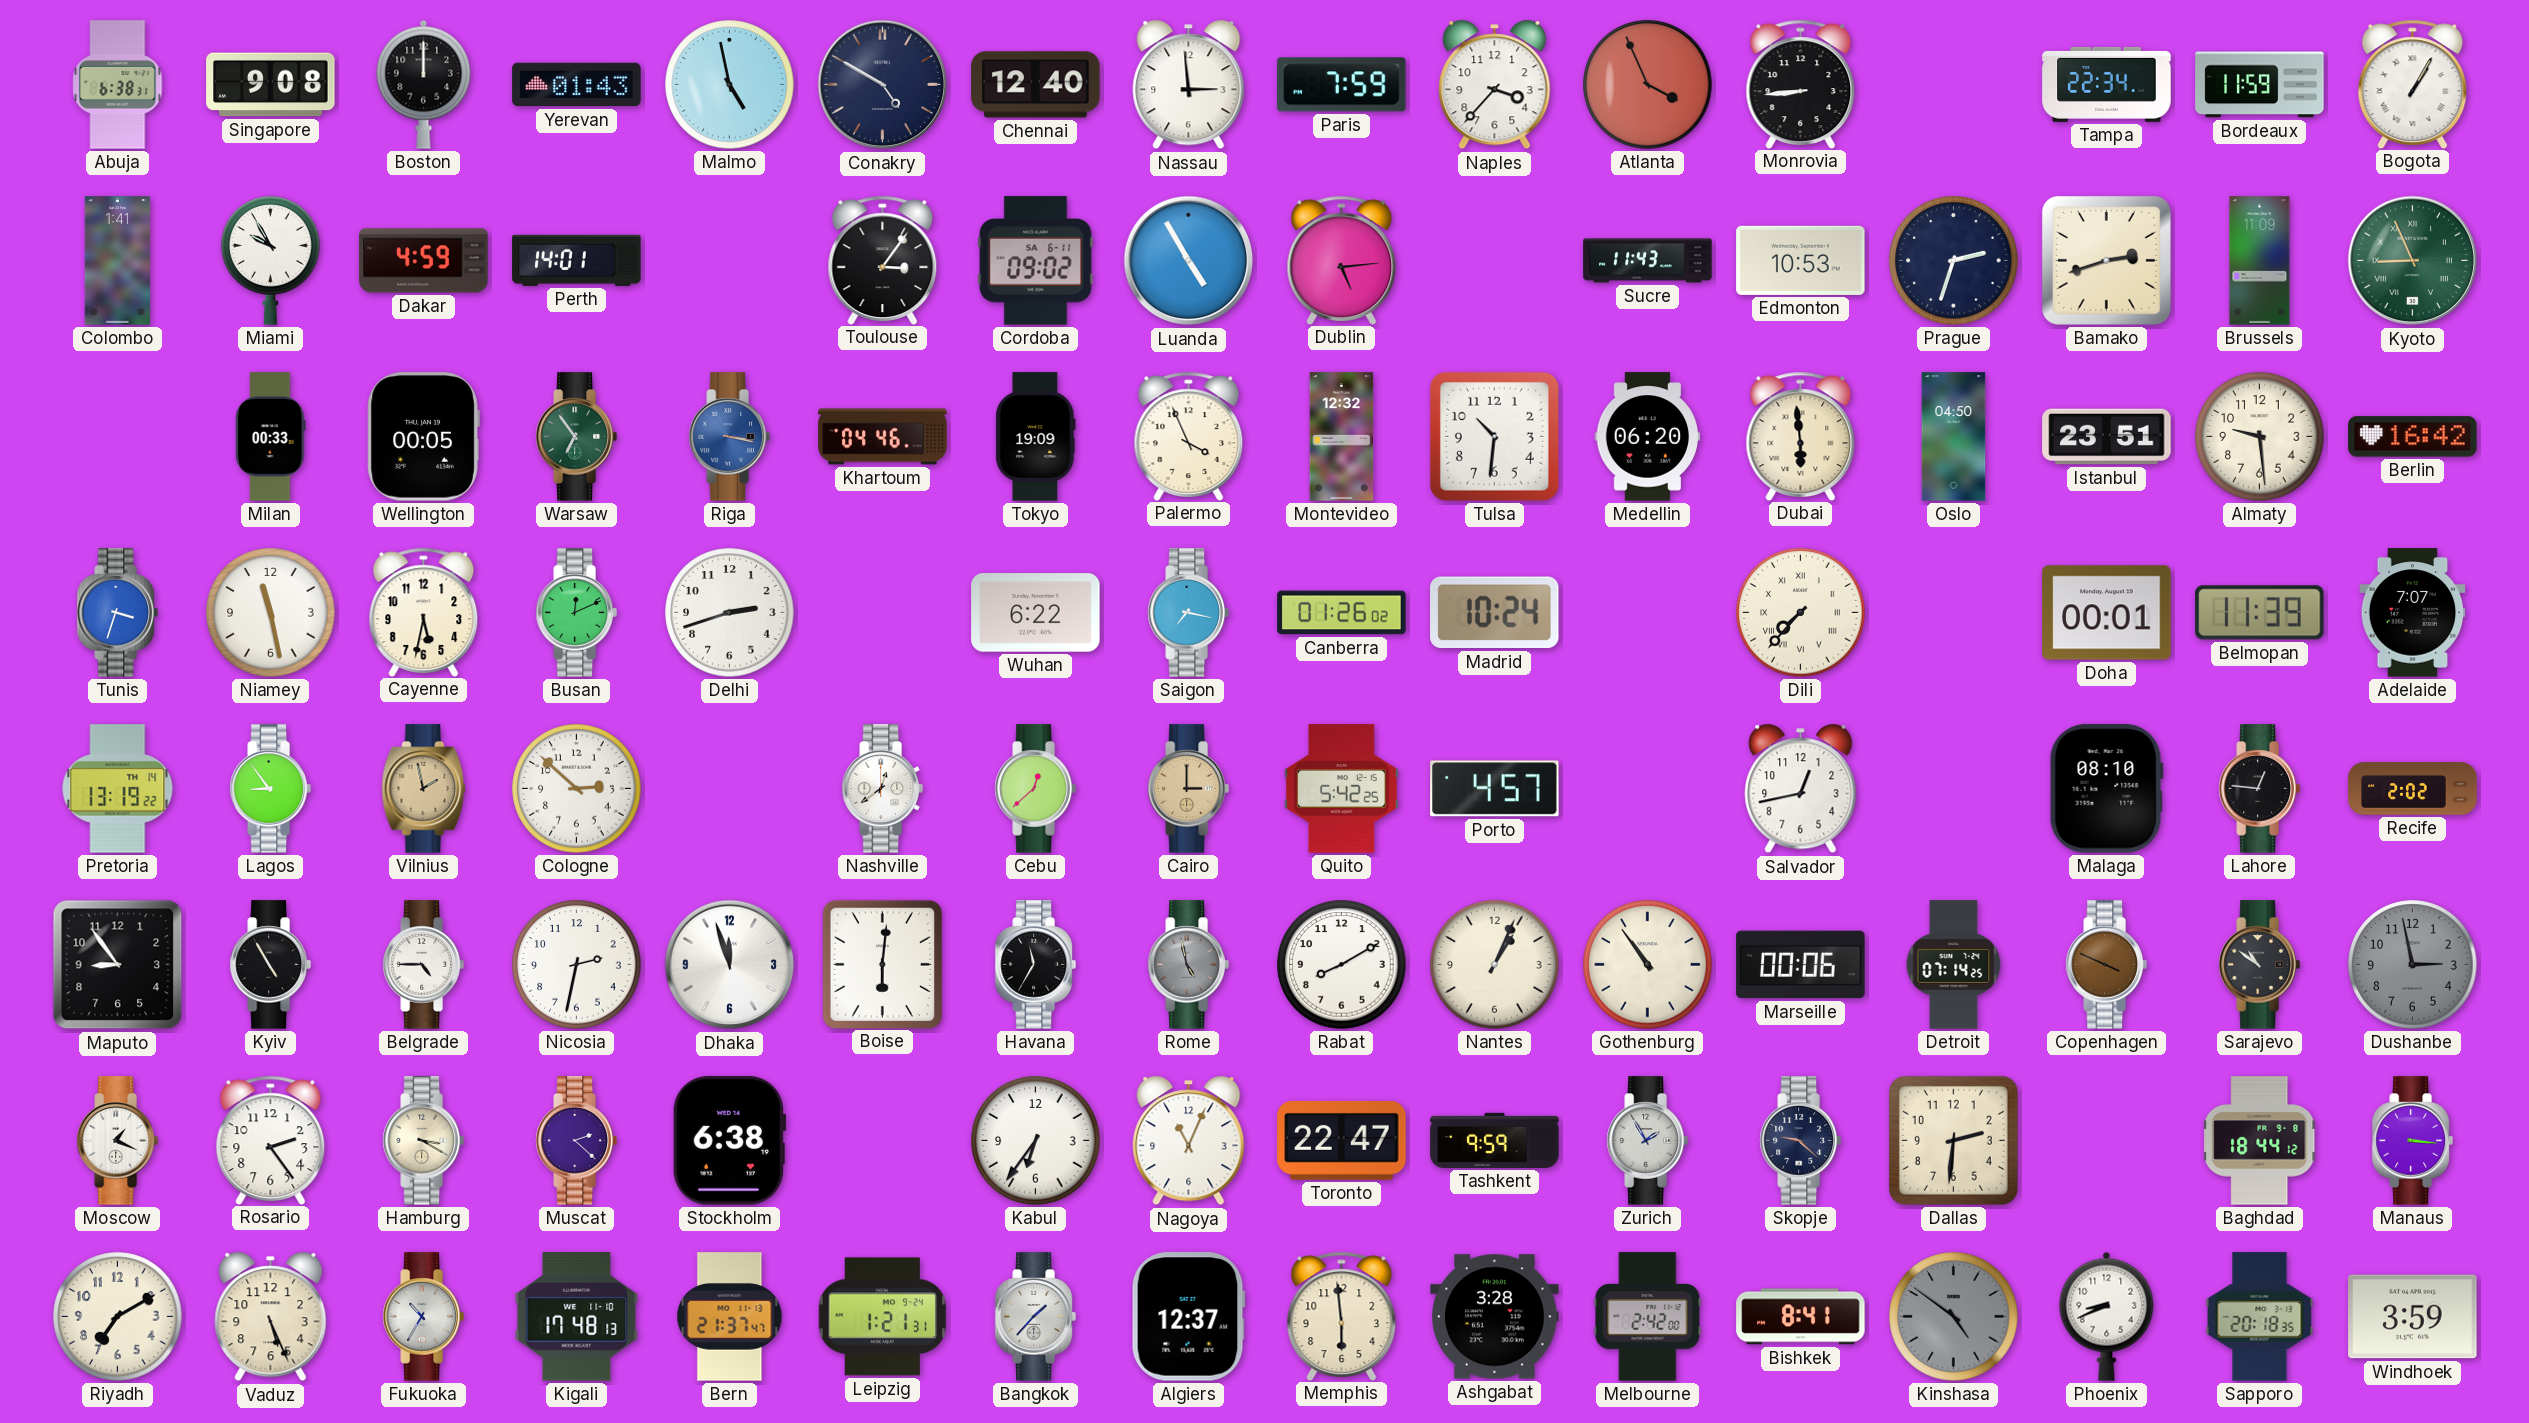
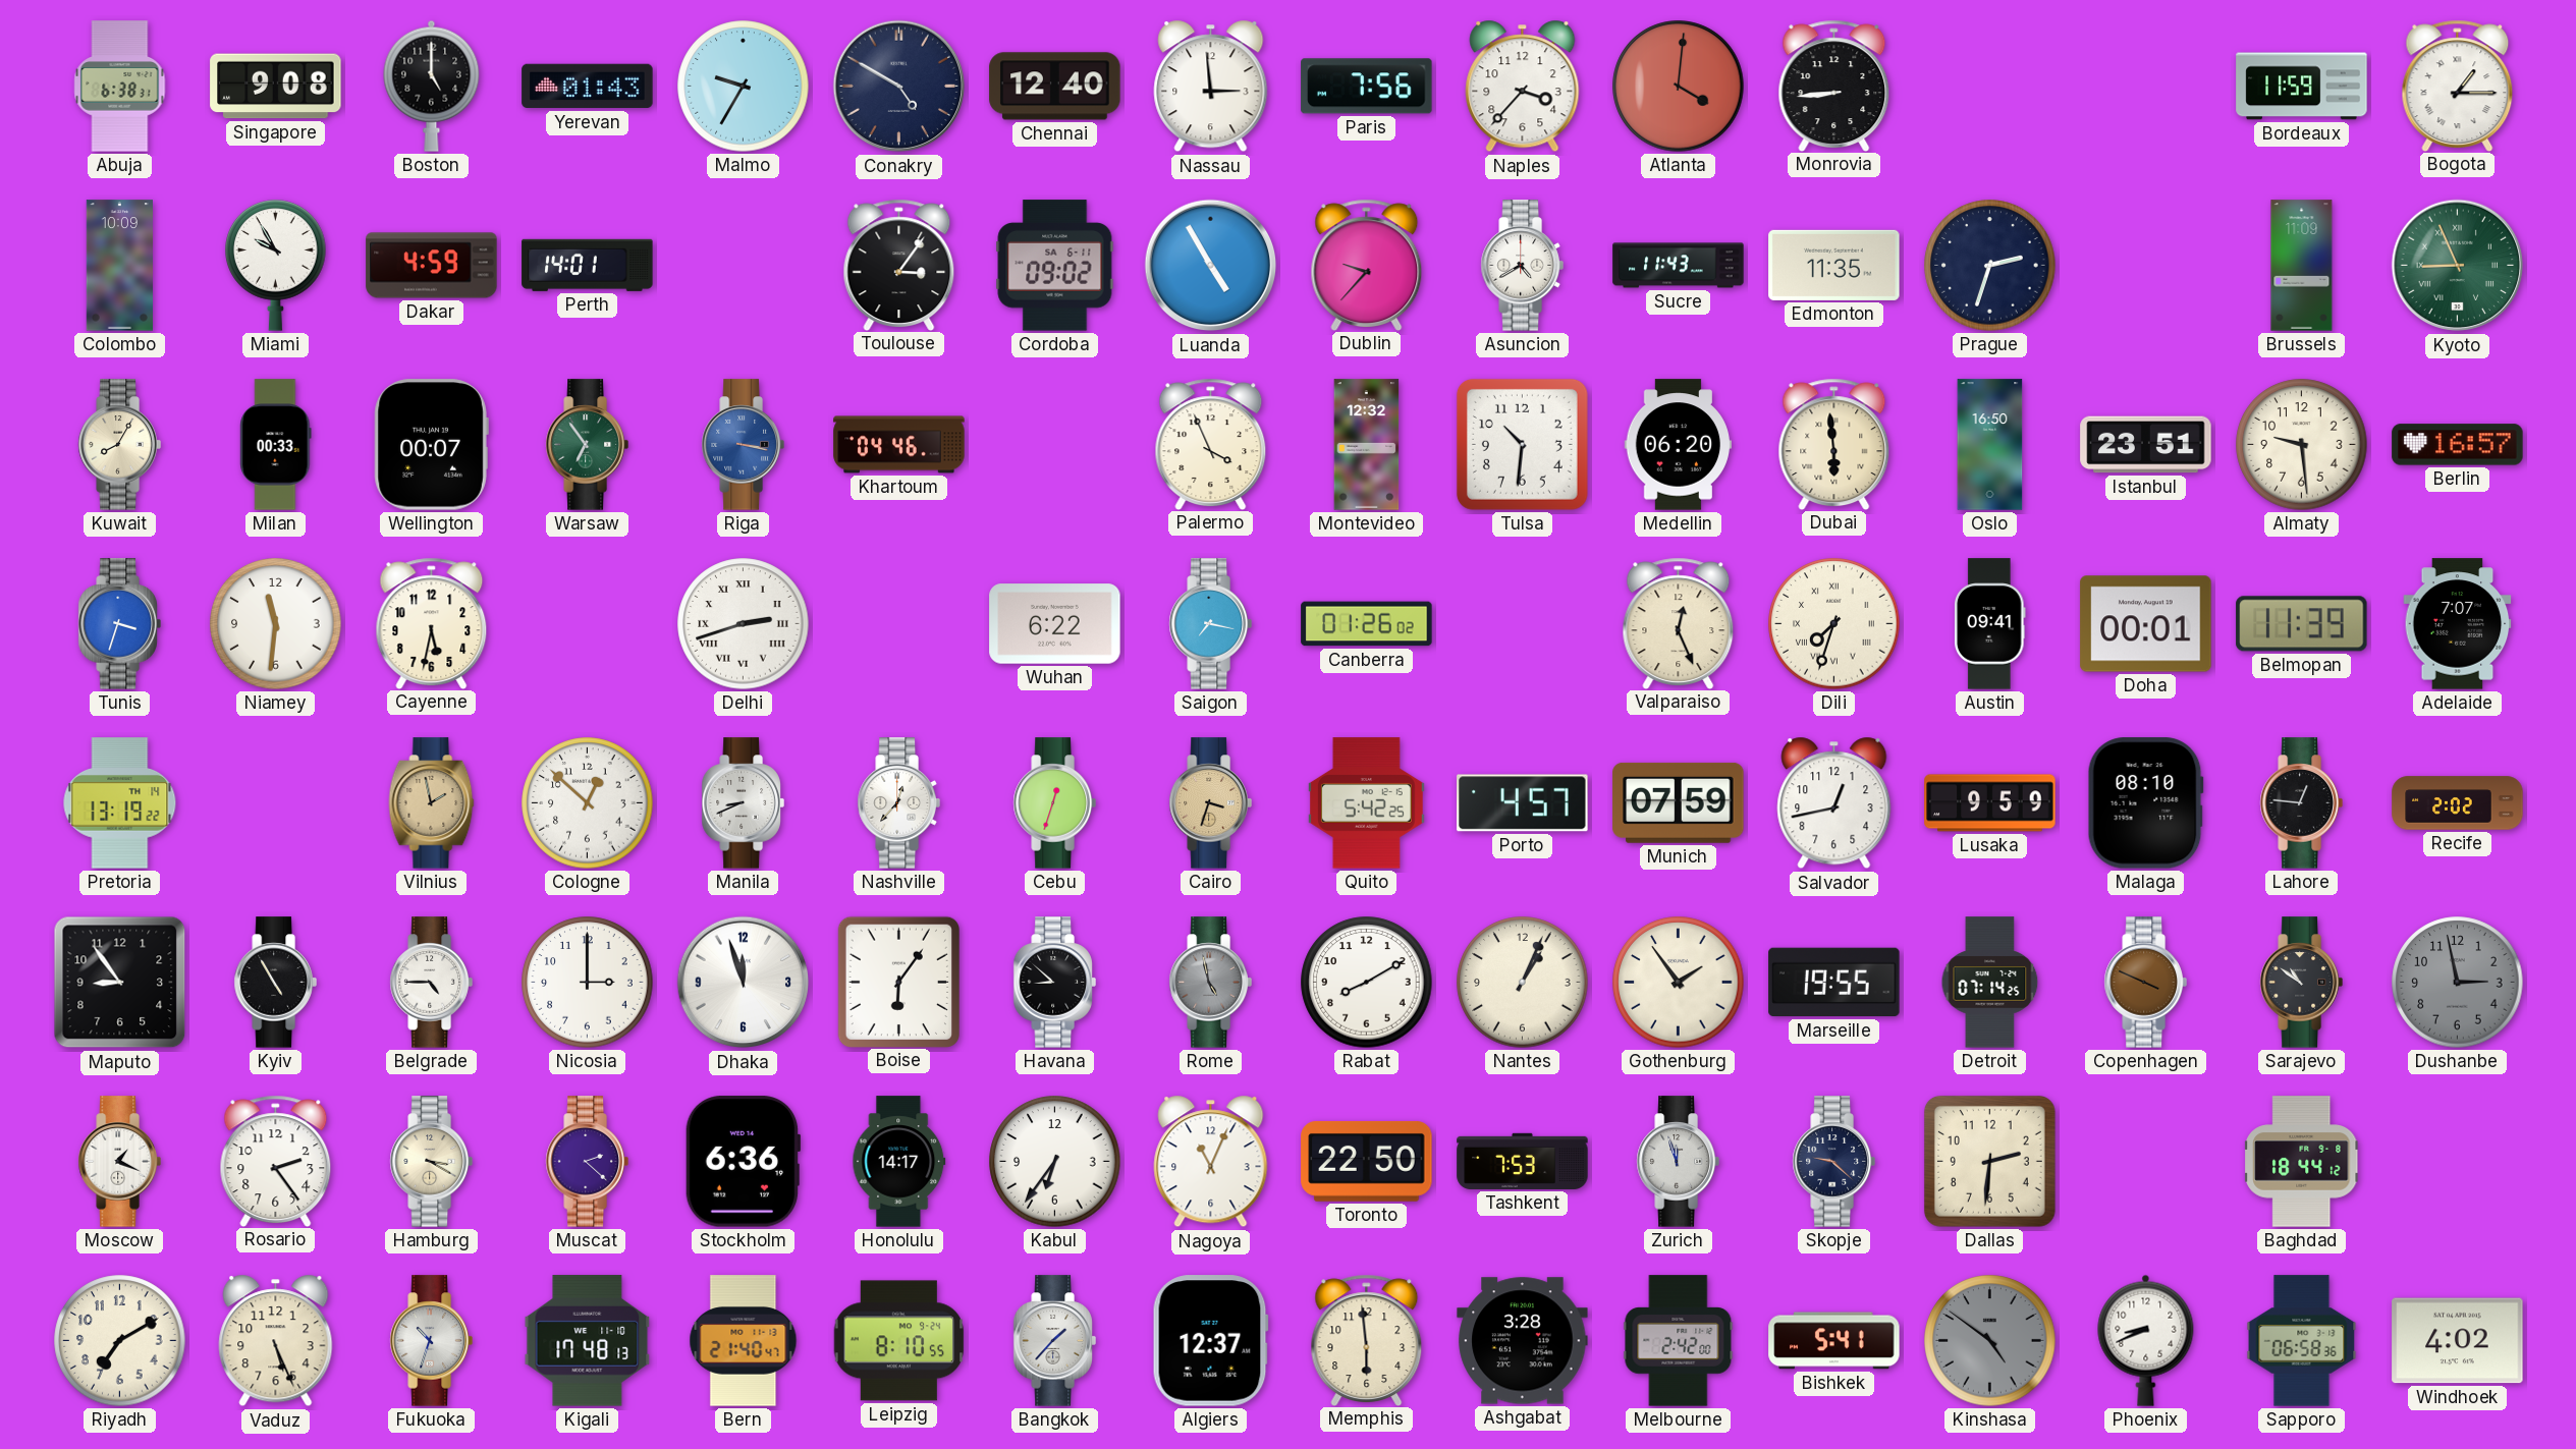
Boston: 12:00 -> 5:00
Malmo: 4:58 -> 9:35
Paris: 7:59 -> 7:56
Atlanta: 3:56 -> 4:01
Tampa: 22:34 -> none
Bogota: 1:05 -> 1:15
Colombo: 1:41 -> 10:09
Dublin: 5:14 -> 9:37
Asuncion: none -> 4:40
Edmonton: 10:53 -> 11:35
Bamako: 2:42 -> none
Kuwait: none -> 8:05
Wellington: 00:05 -> 00:07
Tokyo: 19:09 -> none
Oslo: 04:50 -> 16:50
Berlin: 16:42 -> 16:57
Niamey: 11:28 -> 11:31
Busan: 12:11 -> none
Delhi numerals: Arabic -> Roman
Madrid: 10:24 -> none
Valparaiso: none -> 12:26
Dili: 7:37 -> 7:33
Austin: none -> 09:41
Lagos: 8:54 -> none
Cologne: 2:52 -> 12:52
Manila: none -> 8:41
Nashville: 12:39 -> 12:37
Cebu: 12:38 -> 12:33
Cairo: 3:00 -> 3:33
Munich: none -> 07:59
Lusaka: none -> 9:59
Nicosia: 2:32 -> 3:00
Boise: 6:01 -> 6:06
Havana: 11:35 -> 8:52
Gothenburg: 10:54 -> 1:54
Marseille: 00:06 -> 19:55
Stockholm: 6:38 -> 6:36
Honolulu: none -> 14:17
Toronto: 22:47 -> 22:50
Tashkent: 9:59 -> 7:53
Zurich: 1:55 -> 11:57
Manaus: 3:16 -> none
Fukuoka: 10:35 -> 10:33
Bern: 21:37 -> 21:40
Leipzig: 1:21 -> 8:10
Bishkek: 8:41 -> 5:41
Sapporo: 20:18 -> 06:58
Windhoek: 3:59 -> 4:02
